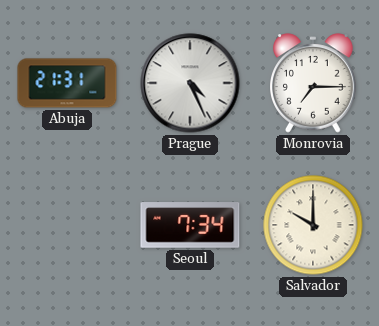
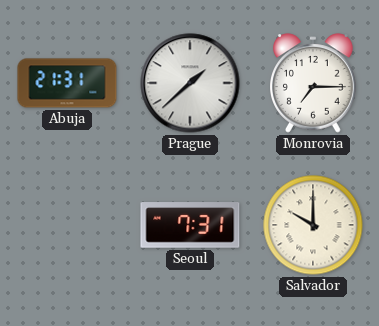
Prague: 4:26 -> 1:38
Seoul: 7:34 -> 7:31
